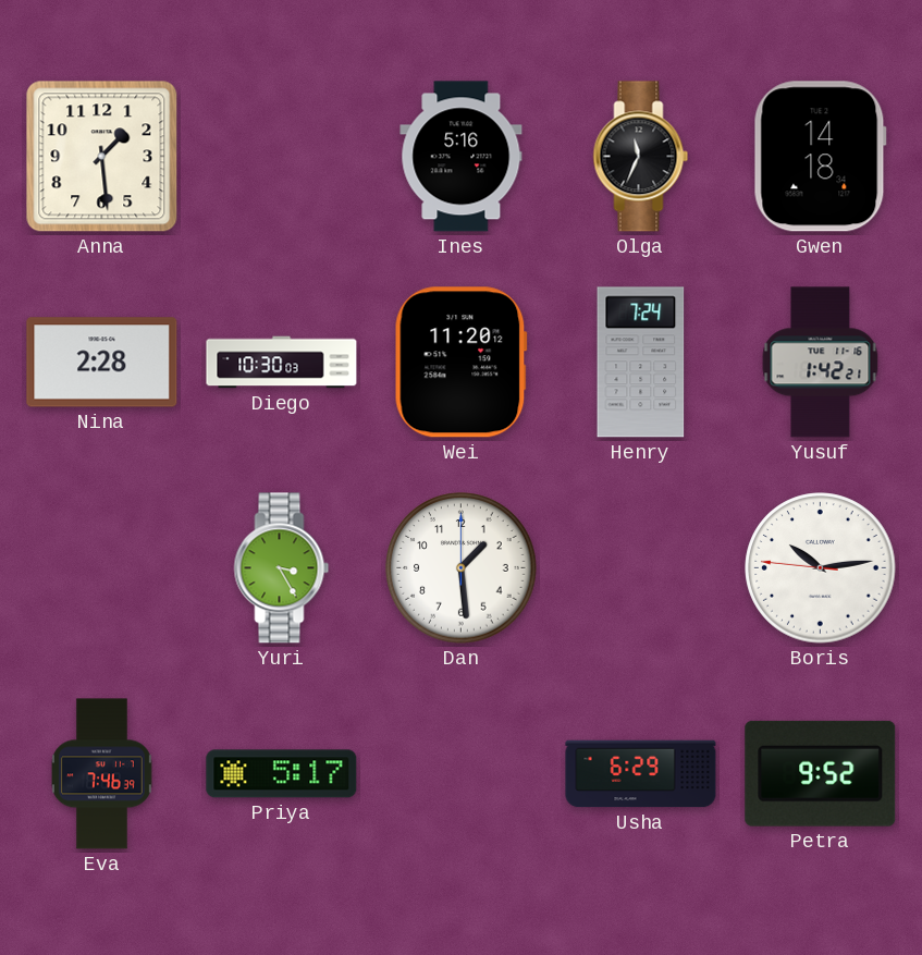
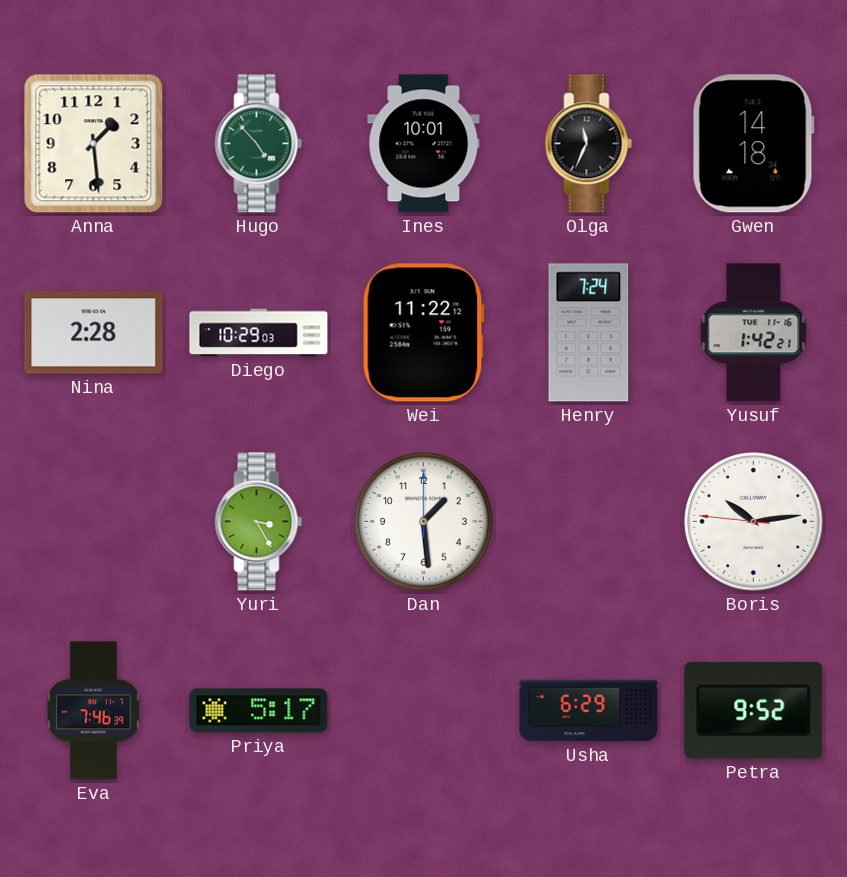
Hugo: none -> 4:53
Ines: 5:16 -> 10:01
Diego: 10:30 -> 10:29
Wei: 11:20 -> 11:22
